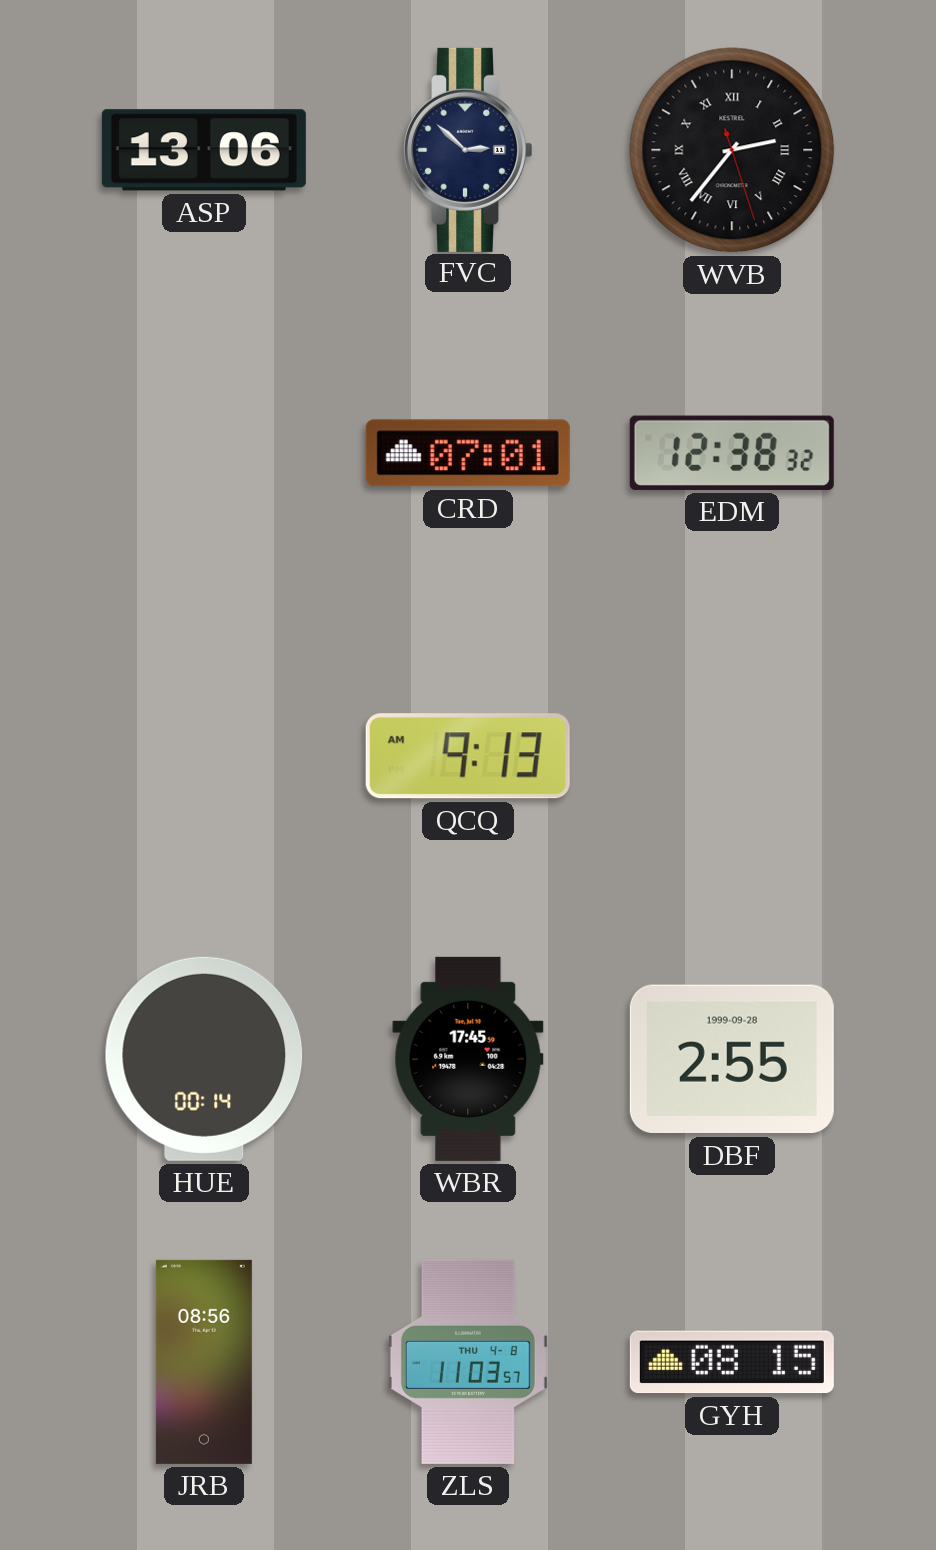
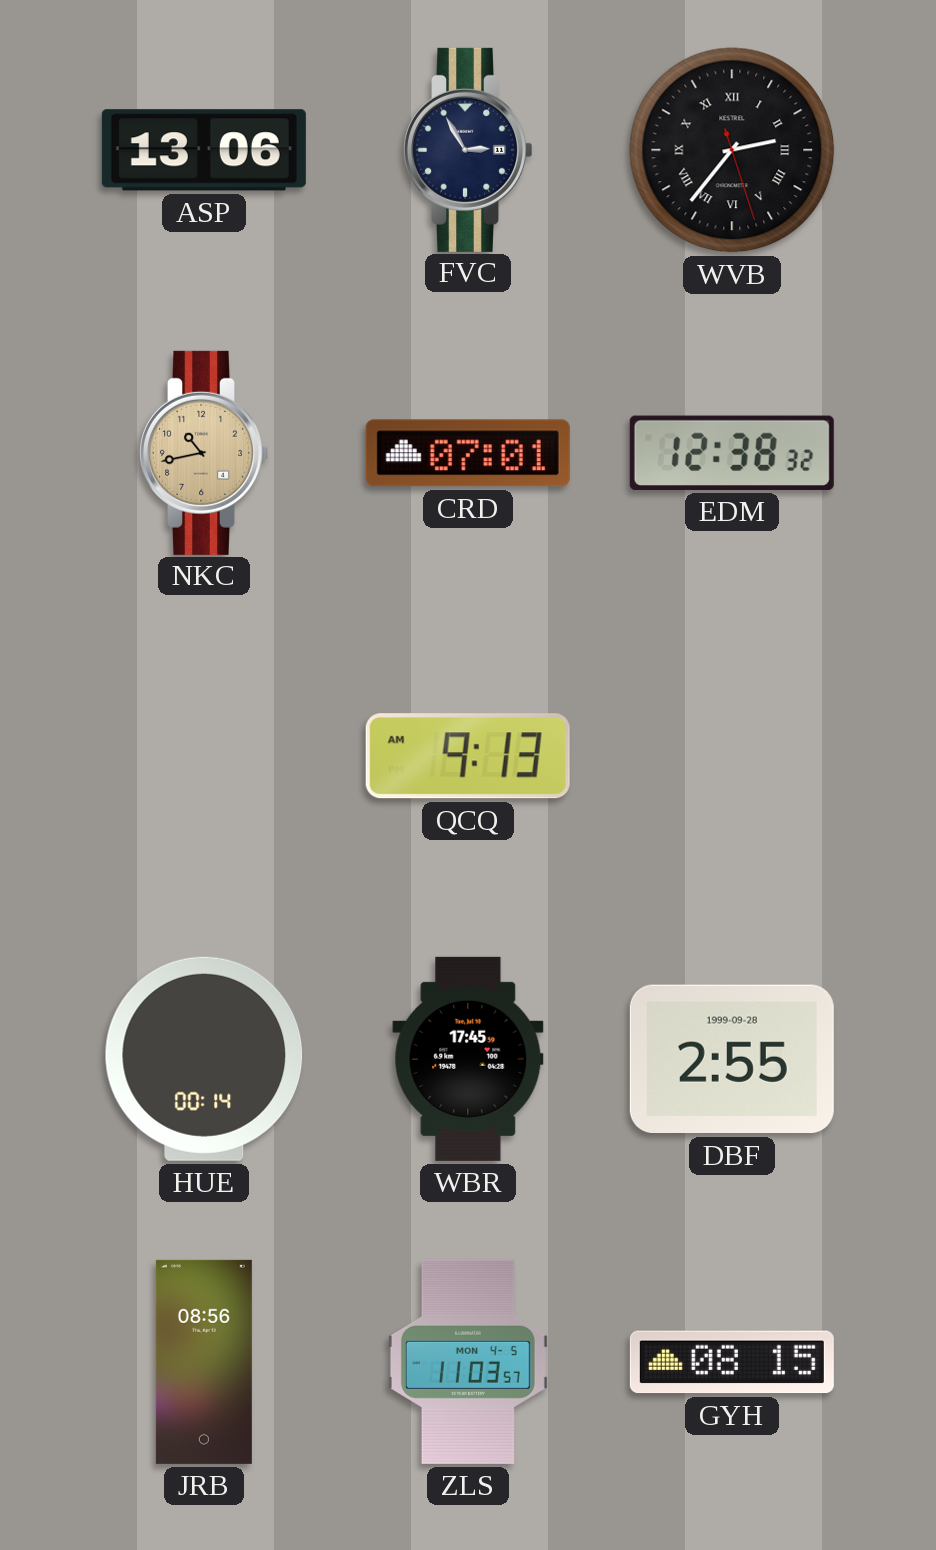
FVC: 2:52 -> 2:55
NKC: none -> 10:43
ZLS date: THU 4-8 -> MON 4-5
